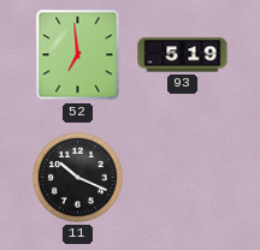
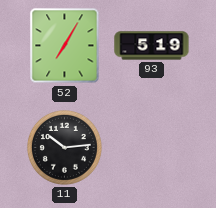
52: 6:59 -> 7:05
11: 10:19 -> 10:14
